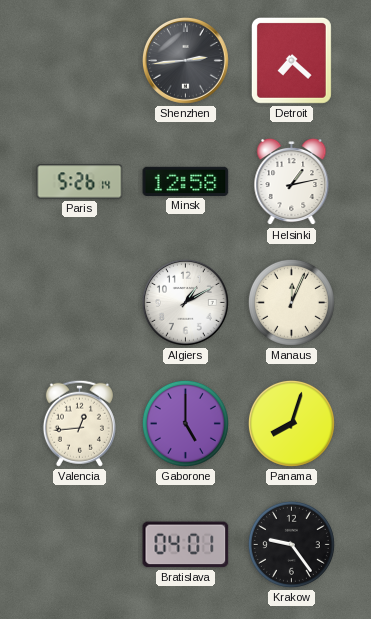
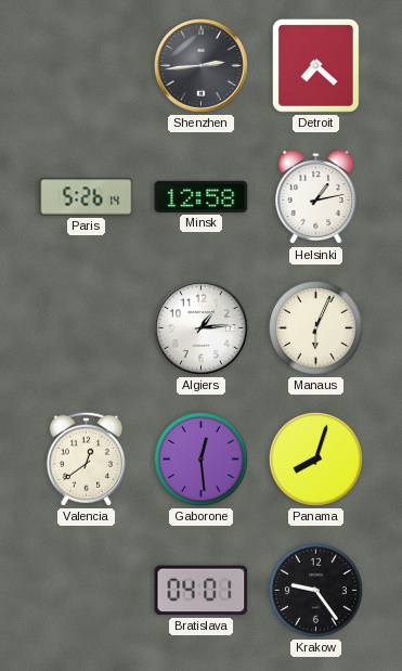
Algiers: 1:10 -> 1:14
Manaus: 12:04 -> 6:04
Valencia: 12:44 -> 12:39
Gaborone: 5:00 -> 12:29
